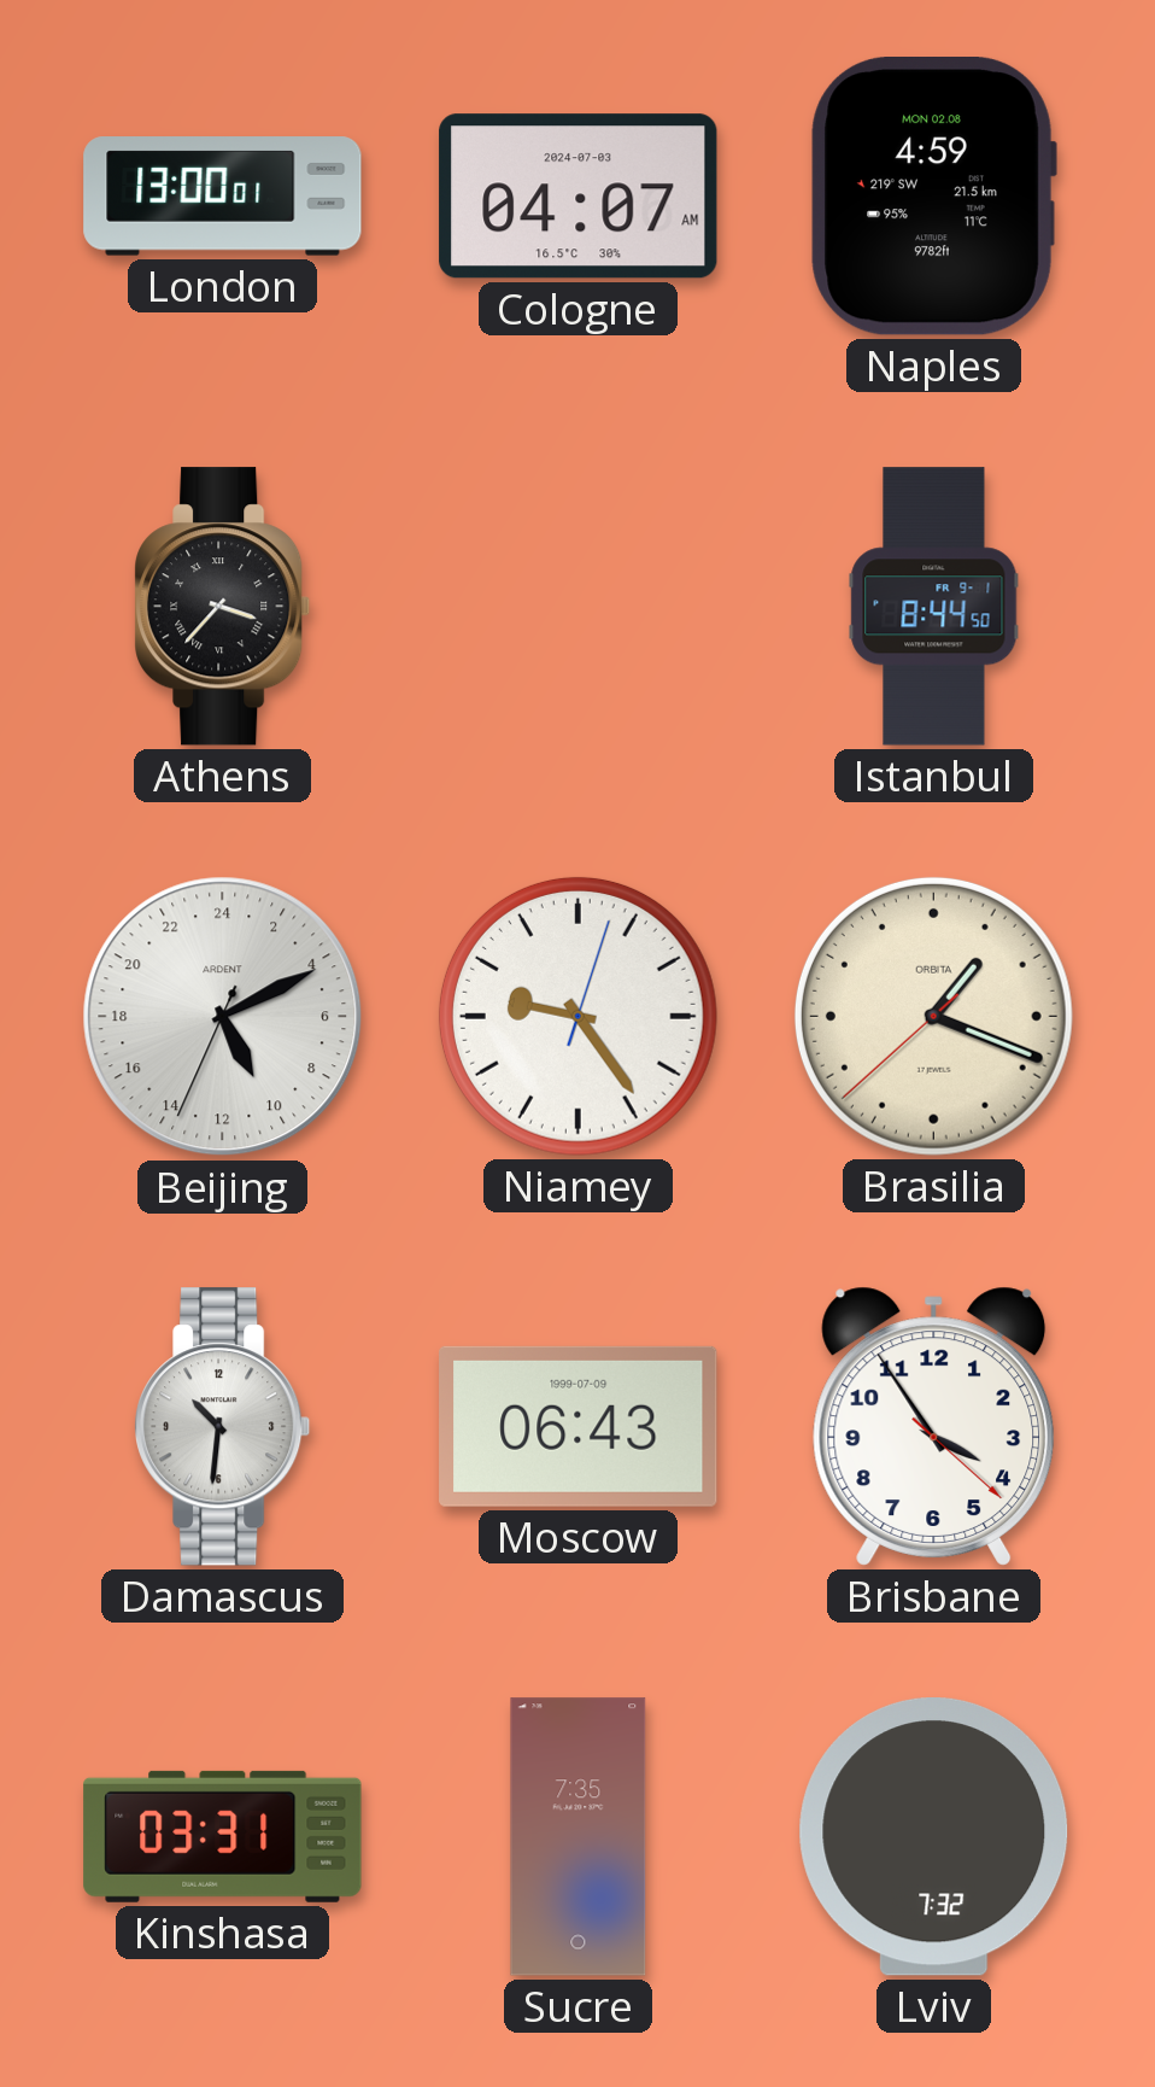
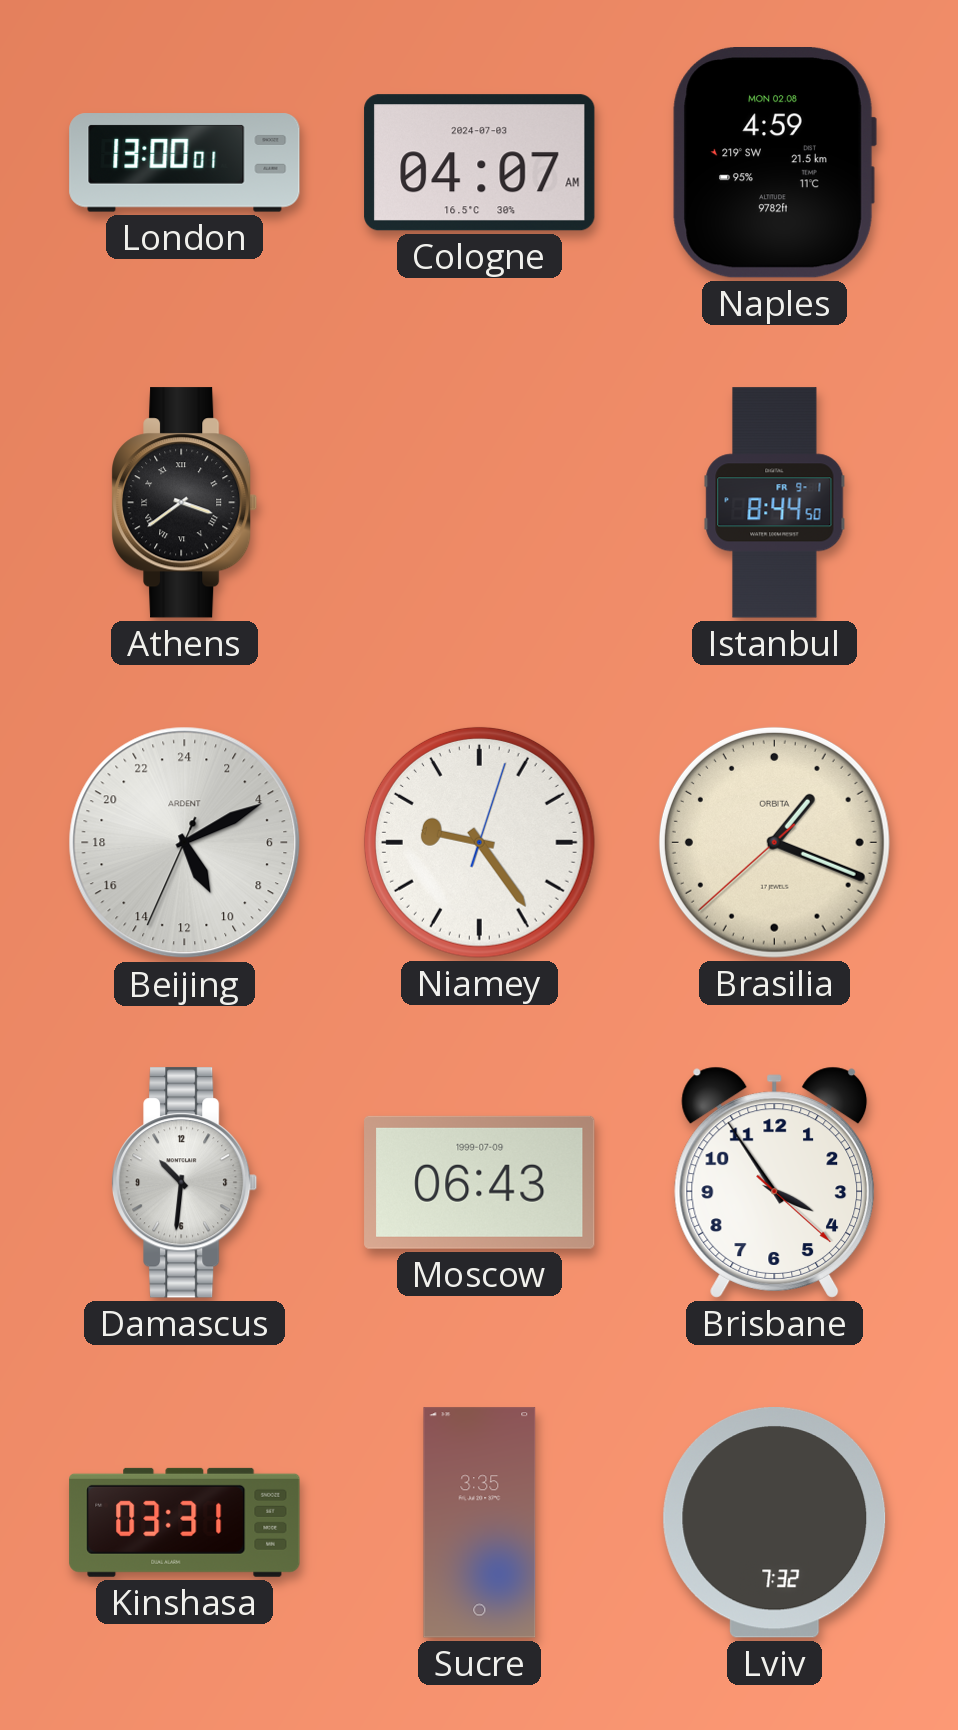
Athens: 3:37 -> 3:39
Sucre: 7:35 -> 3:35
